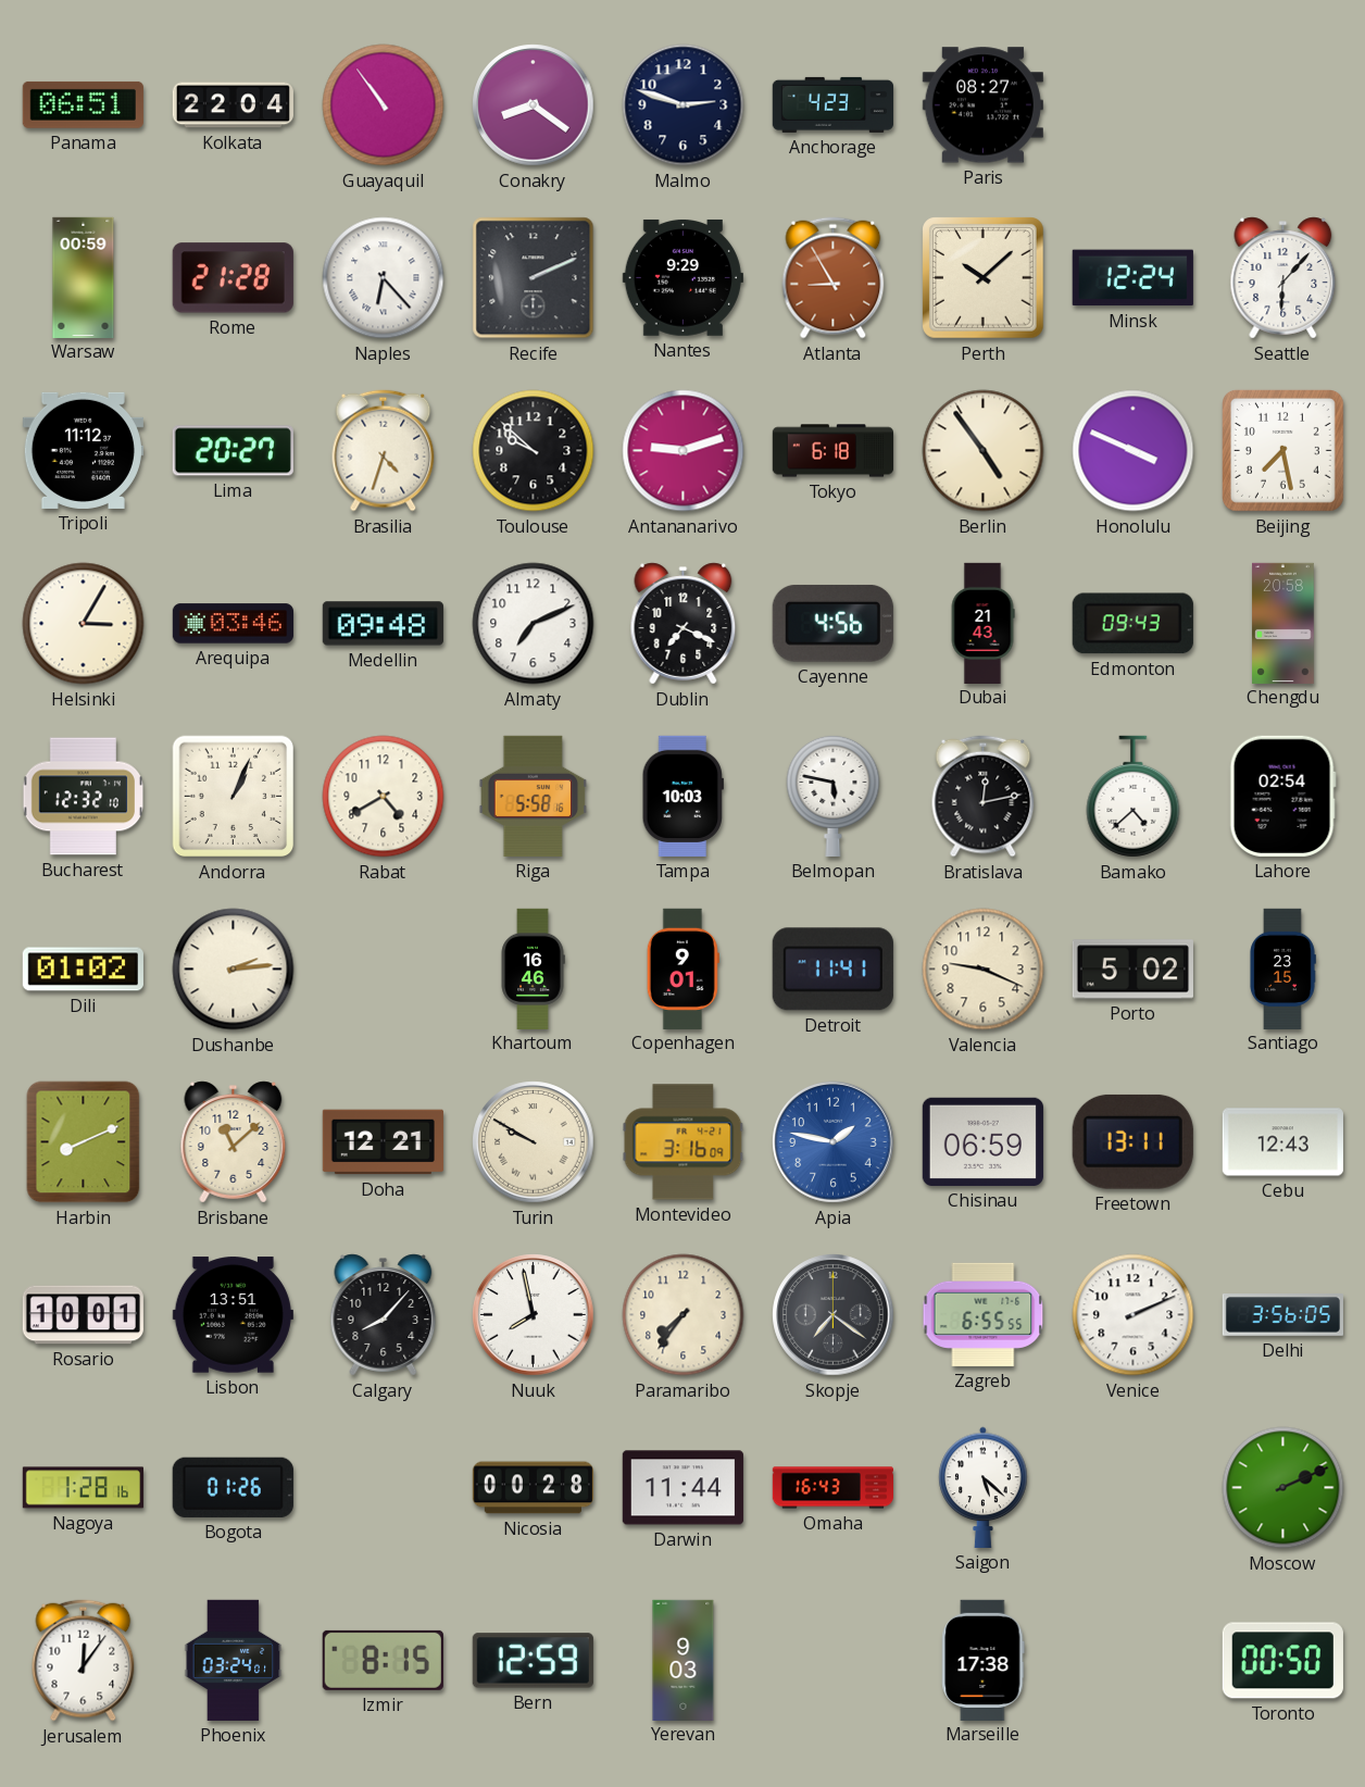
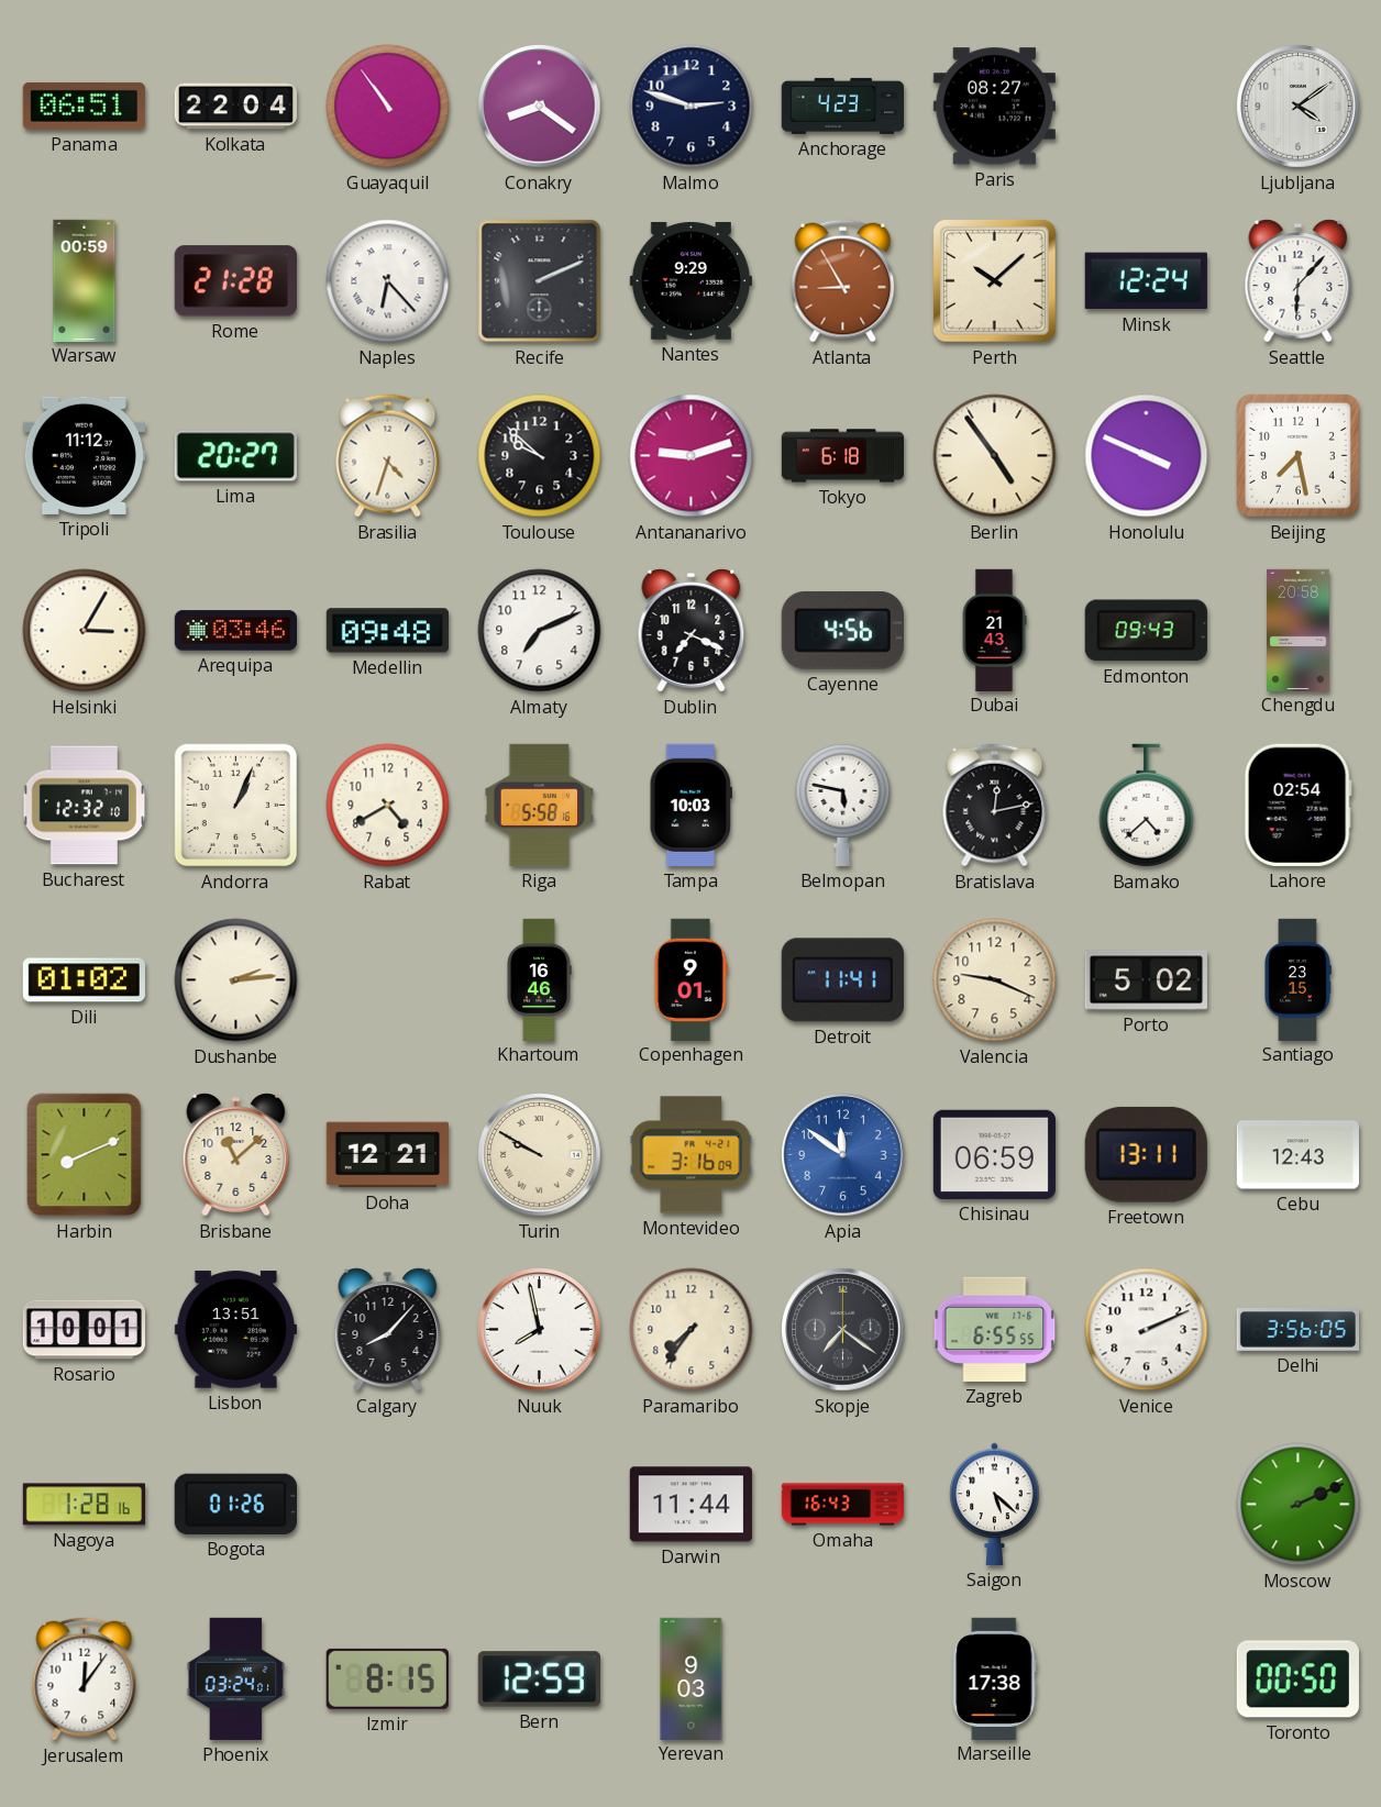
Ljubljana: none -> 4:09
Apia: 1:47 -> 11:51
Nicosia: 00:28 -> none
